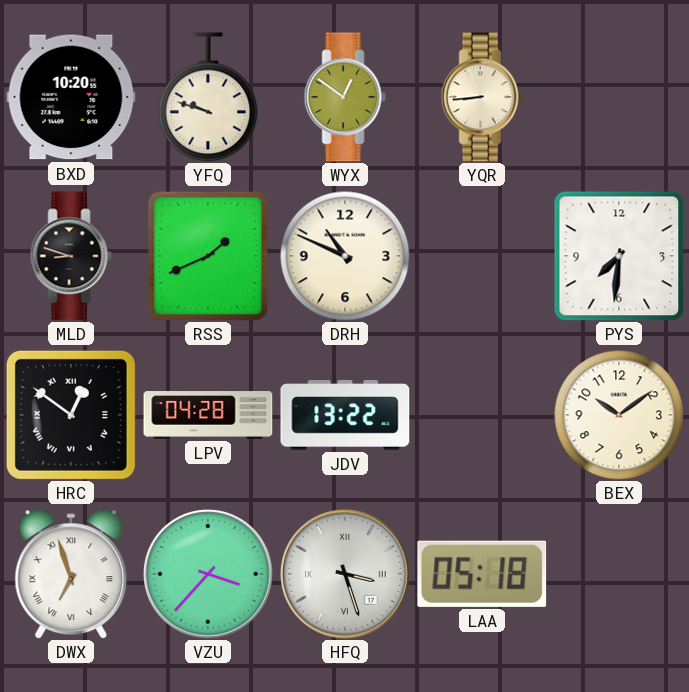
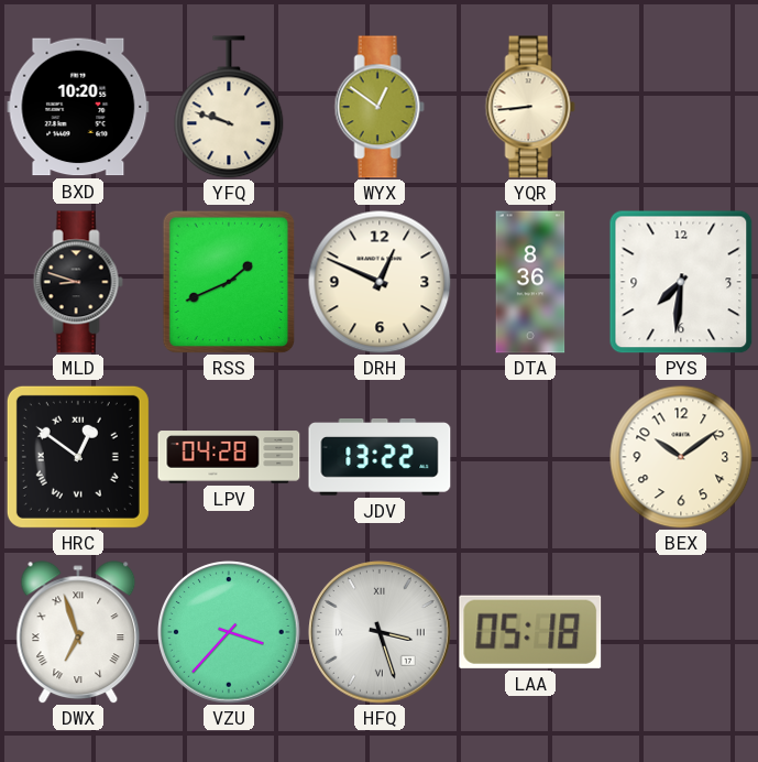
DRH: 10:49 -> 12:49
DTA: none -> 8:36
